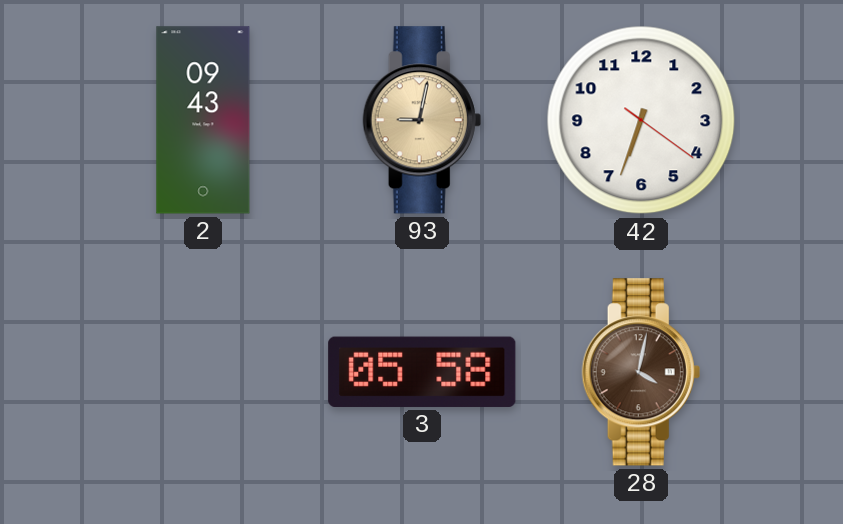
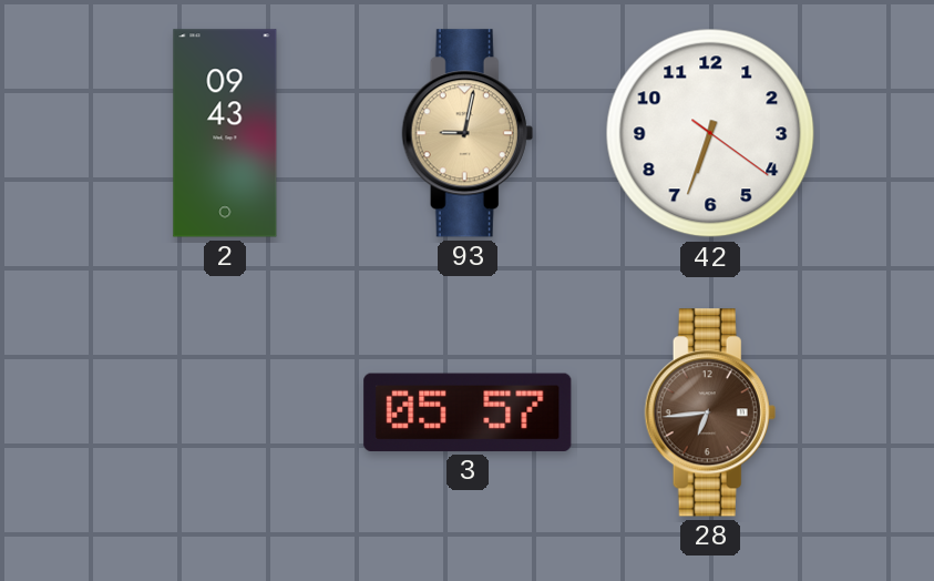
3: 05:58 -> 05:57
28: 4:02 -> 6:44
